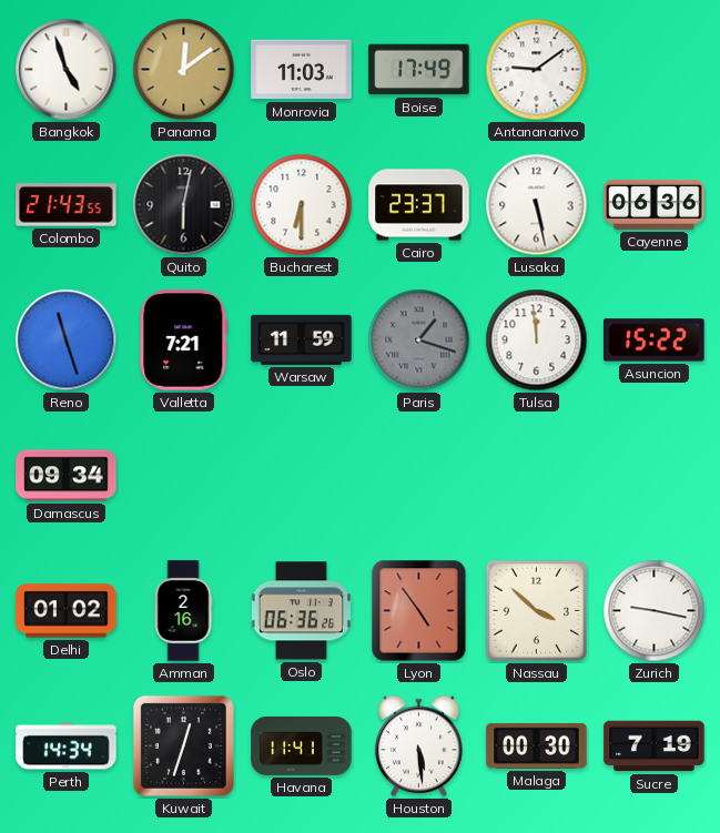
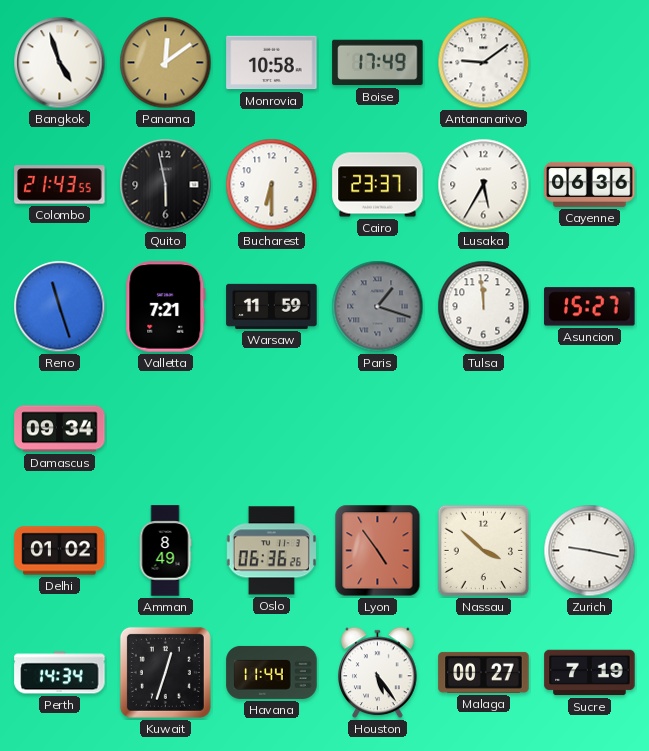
Monrovia: 11:03 -> 10:58
Quito: 6:02 -> 5:58
Lusaka: 5:28 -> 5:35
Asuncion: 15:22 -> 15:27
Amman: 2:16 -> 8:49
Havana: 11:41 -> 11:44
Houston: 5:29 -> 5:24
Malaga: 00:30 -> 00:27
